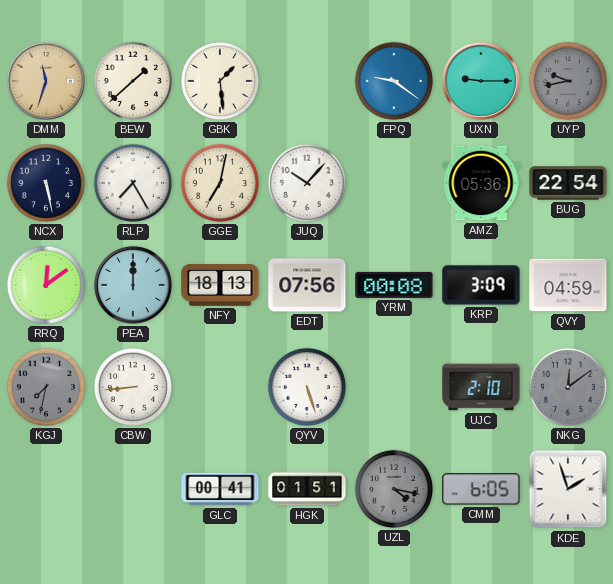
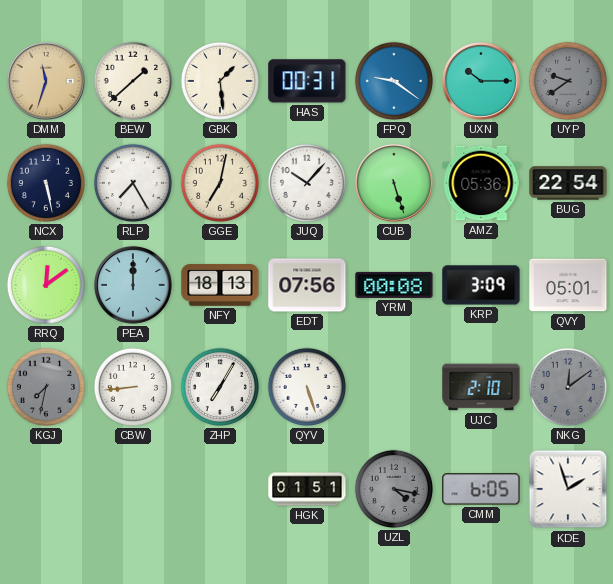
HAS: none -> 00:31
UXN: 9:15 -> 10:15
UYP: 9:43 -> 9:39
CUB: none -> 5:27
QVY: 04:59 -> 05:01
ZHP: none -> 7:05
GLC: 00:41 -> none
